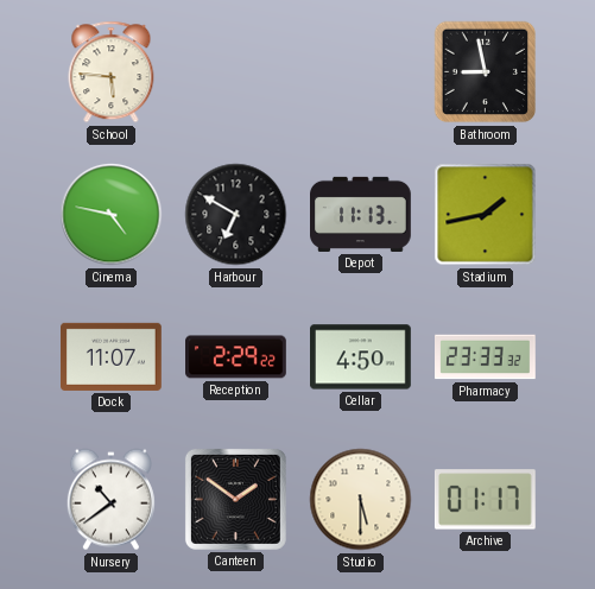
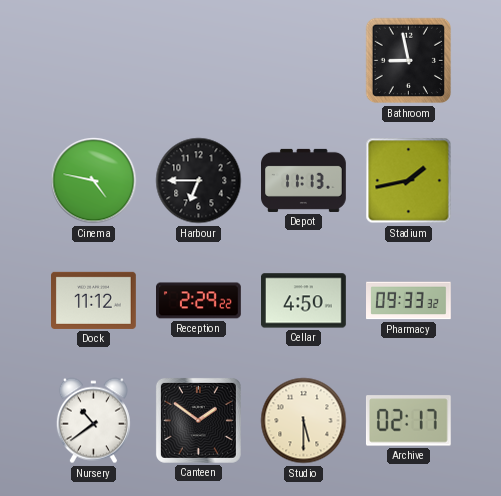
School: 5:46 -> none
Harbour: 6:50 -> 6:45
Dock: 11:07 -> 11:12
Pharmacy: 23:33 -> 09:33
Archive: 01:17 -> 02:17
